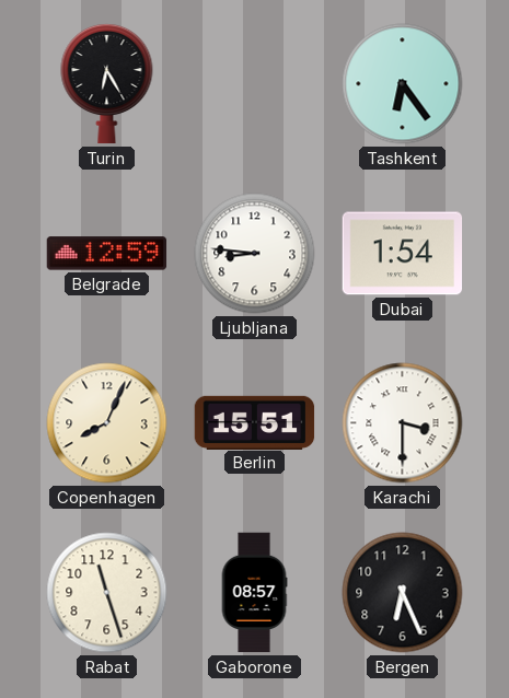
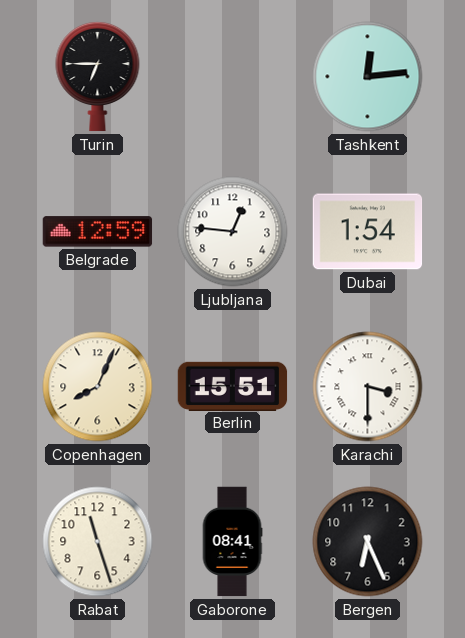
Turin: 6:25 -> 6:45
Tashkent: 6:24 -> 12:14
Ljubljana: 8:46 -> 12:46
Gaborone: 08:57 -> 08:41
